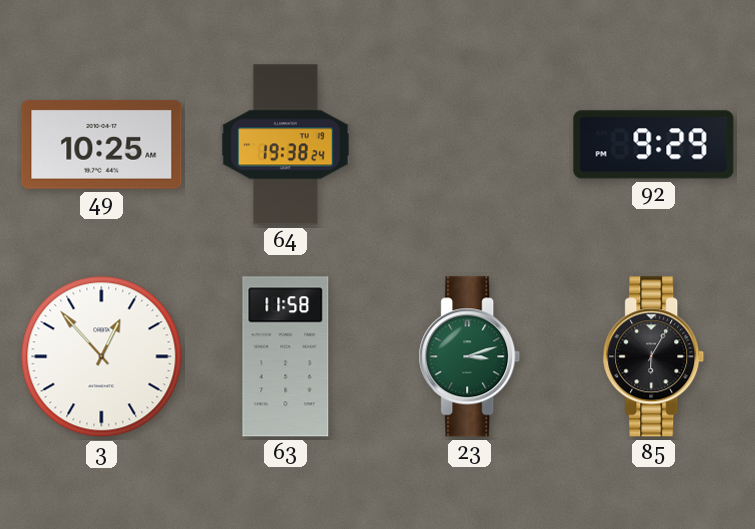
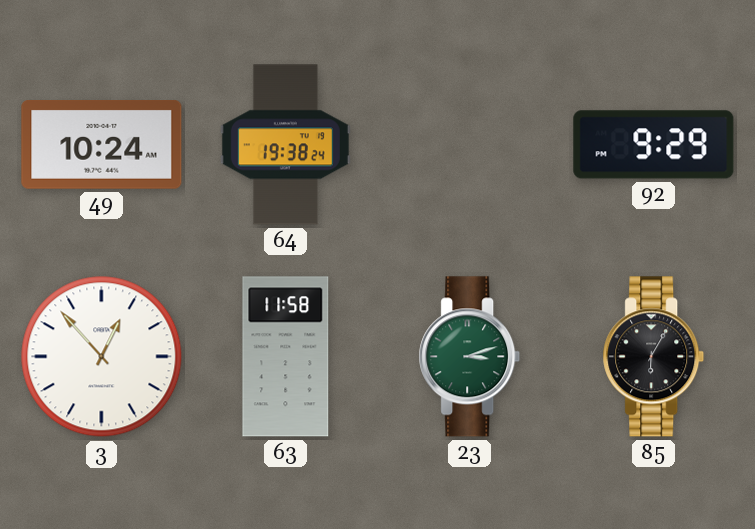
49: 10:25 -> 10:24
